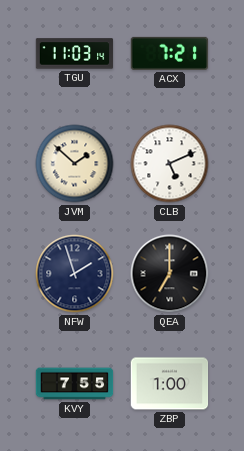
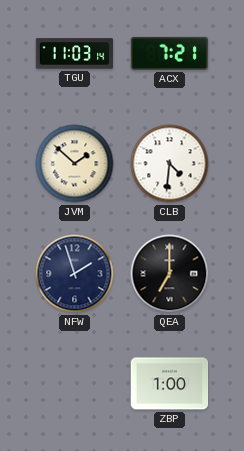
CLB: 5:11 -> 4:31
KVY: 7:55 -> none
